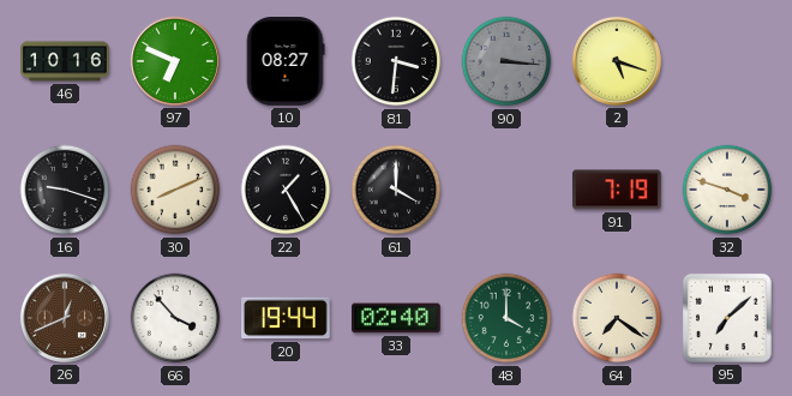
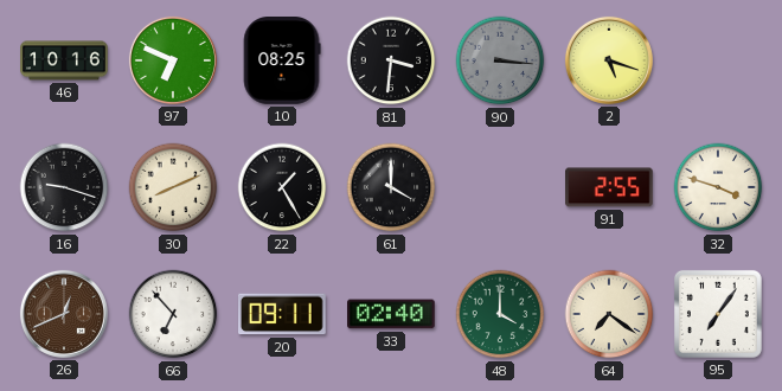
10: 08:27 -> 08:25
91: 7:19 -> 2:55
66: 3:53 -> 6:53
20: 19:44 -> 09:11
95: 7:08 -> 7:06
